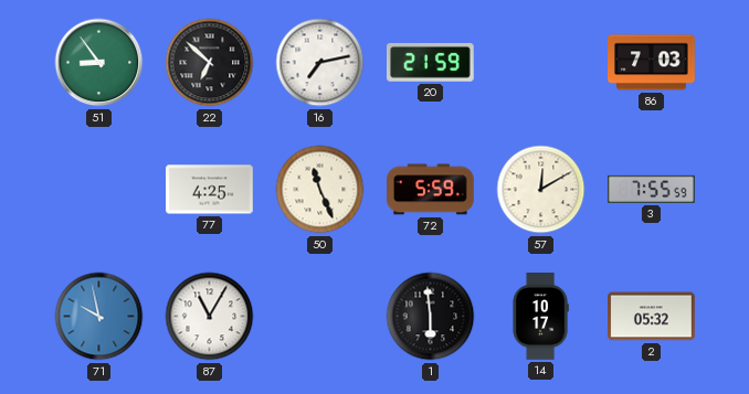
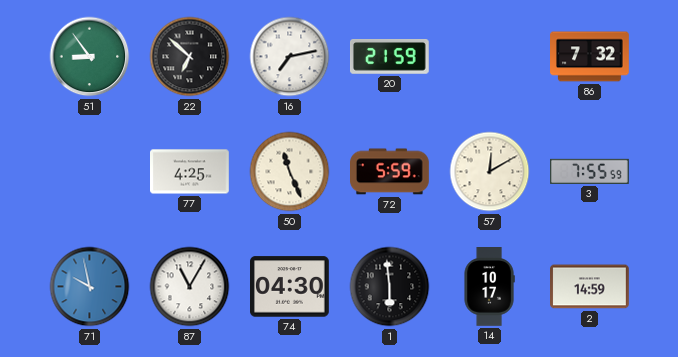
86: 7:03 -> 7:32
74: none -> 04:30
2: 05:32 -> 14:59
